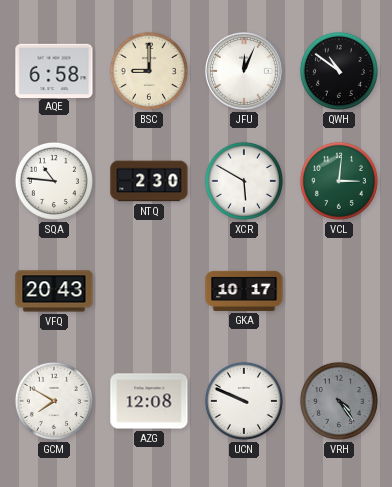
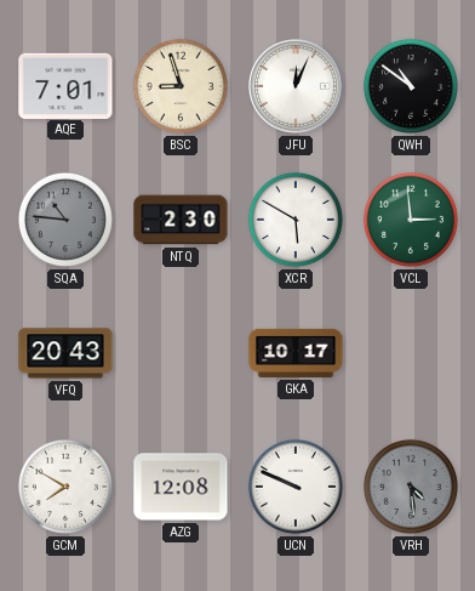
AQE: 6:58 -> 7:01
BSC: 9:00 -> 8:57
SQA dial: white -> grey
VCL: 3:01 -> 2:59
VRH: 4:24 -> 4:29
